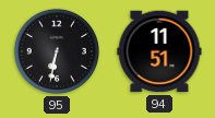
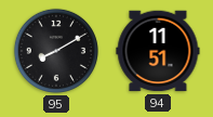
95: 6:32 -> 8:10
